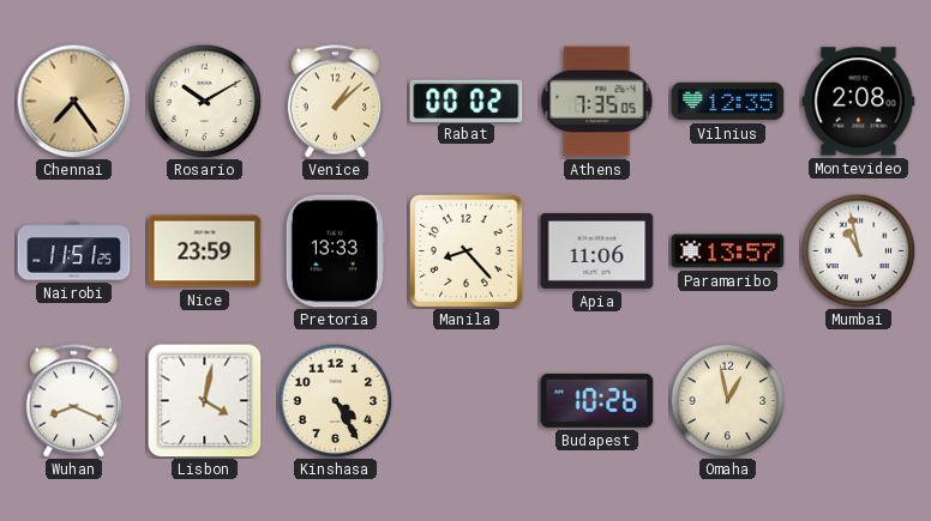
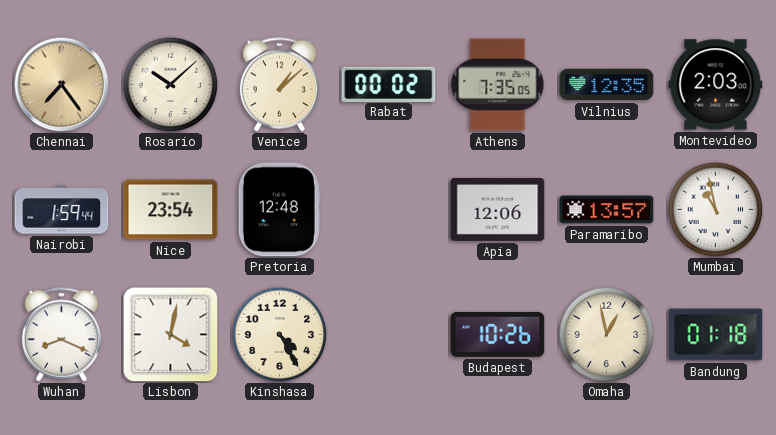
Rosario: 10:10 -> 10:08
Montevideo: 2:08 -> 2:03
Nairobi: 11:51 -> 1:59
Nice: 23:59 -> 23:54
Pretoria: 13:33 -> 12:48
Manila: 8:23 -> none
Apia: 11:06 -> 12:06
Bandung: none -> 01:18
